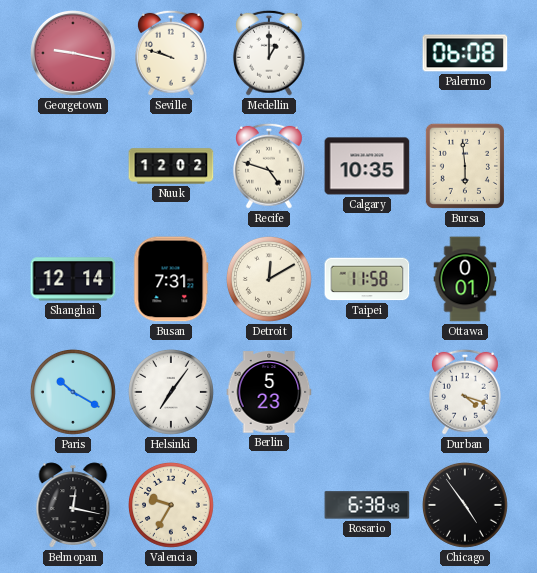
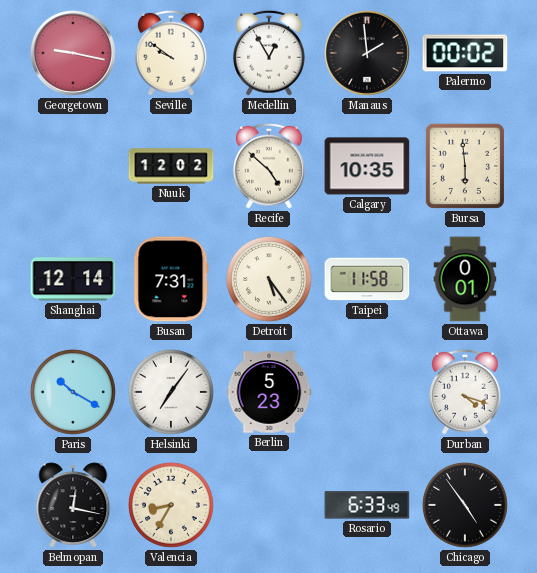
Seville: 9:48 -> 9:51
Medellin: 1:00 -> 12:55
Manaus: none -> 1:59
Palermo: 06:08 -> 00:02
Recife: 4:48 -> 4:52
Detroit: 12:10 -> 5:24
Valencia: 9:35 -> 8:35
Rosario: 6:38 -> 6:33
